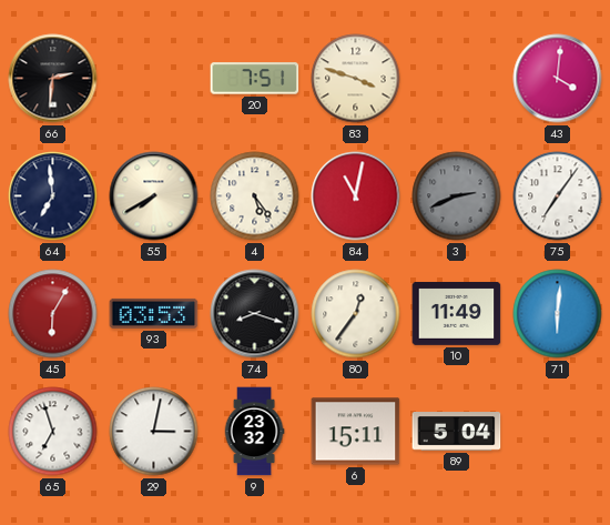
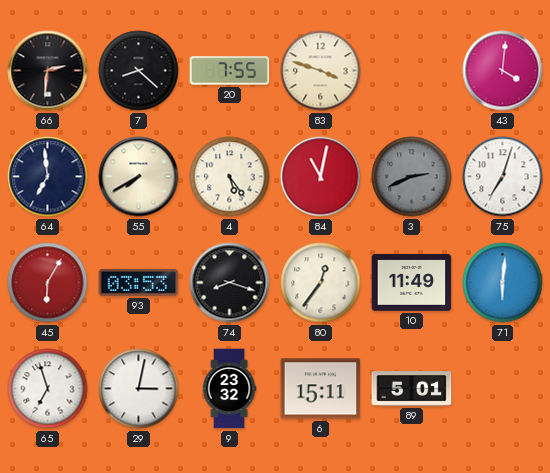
7: none -> 8:22
20: 7:51 -> 7:55
75: 7:06 -> 7:03
89: 5:04 -> 5:01
